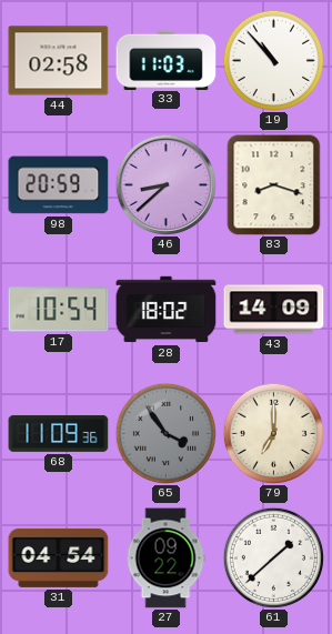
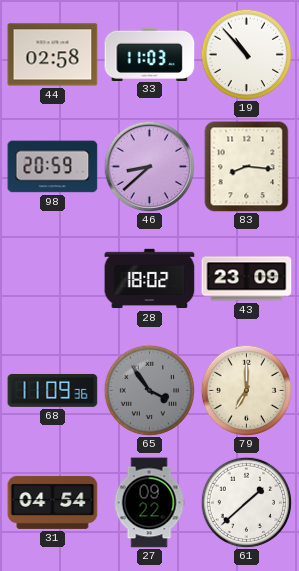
83: 8:18 -> 8:16
17: 10:54 -> none
43: 14:09 -> 23:09
